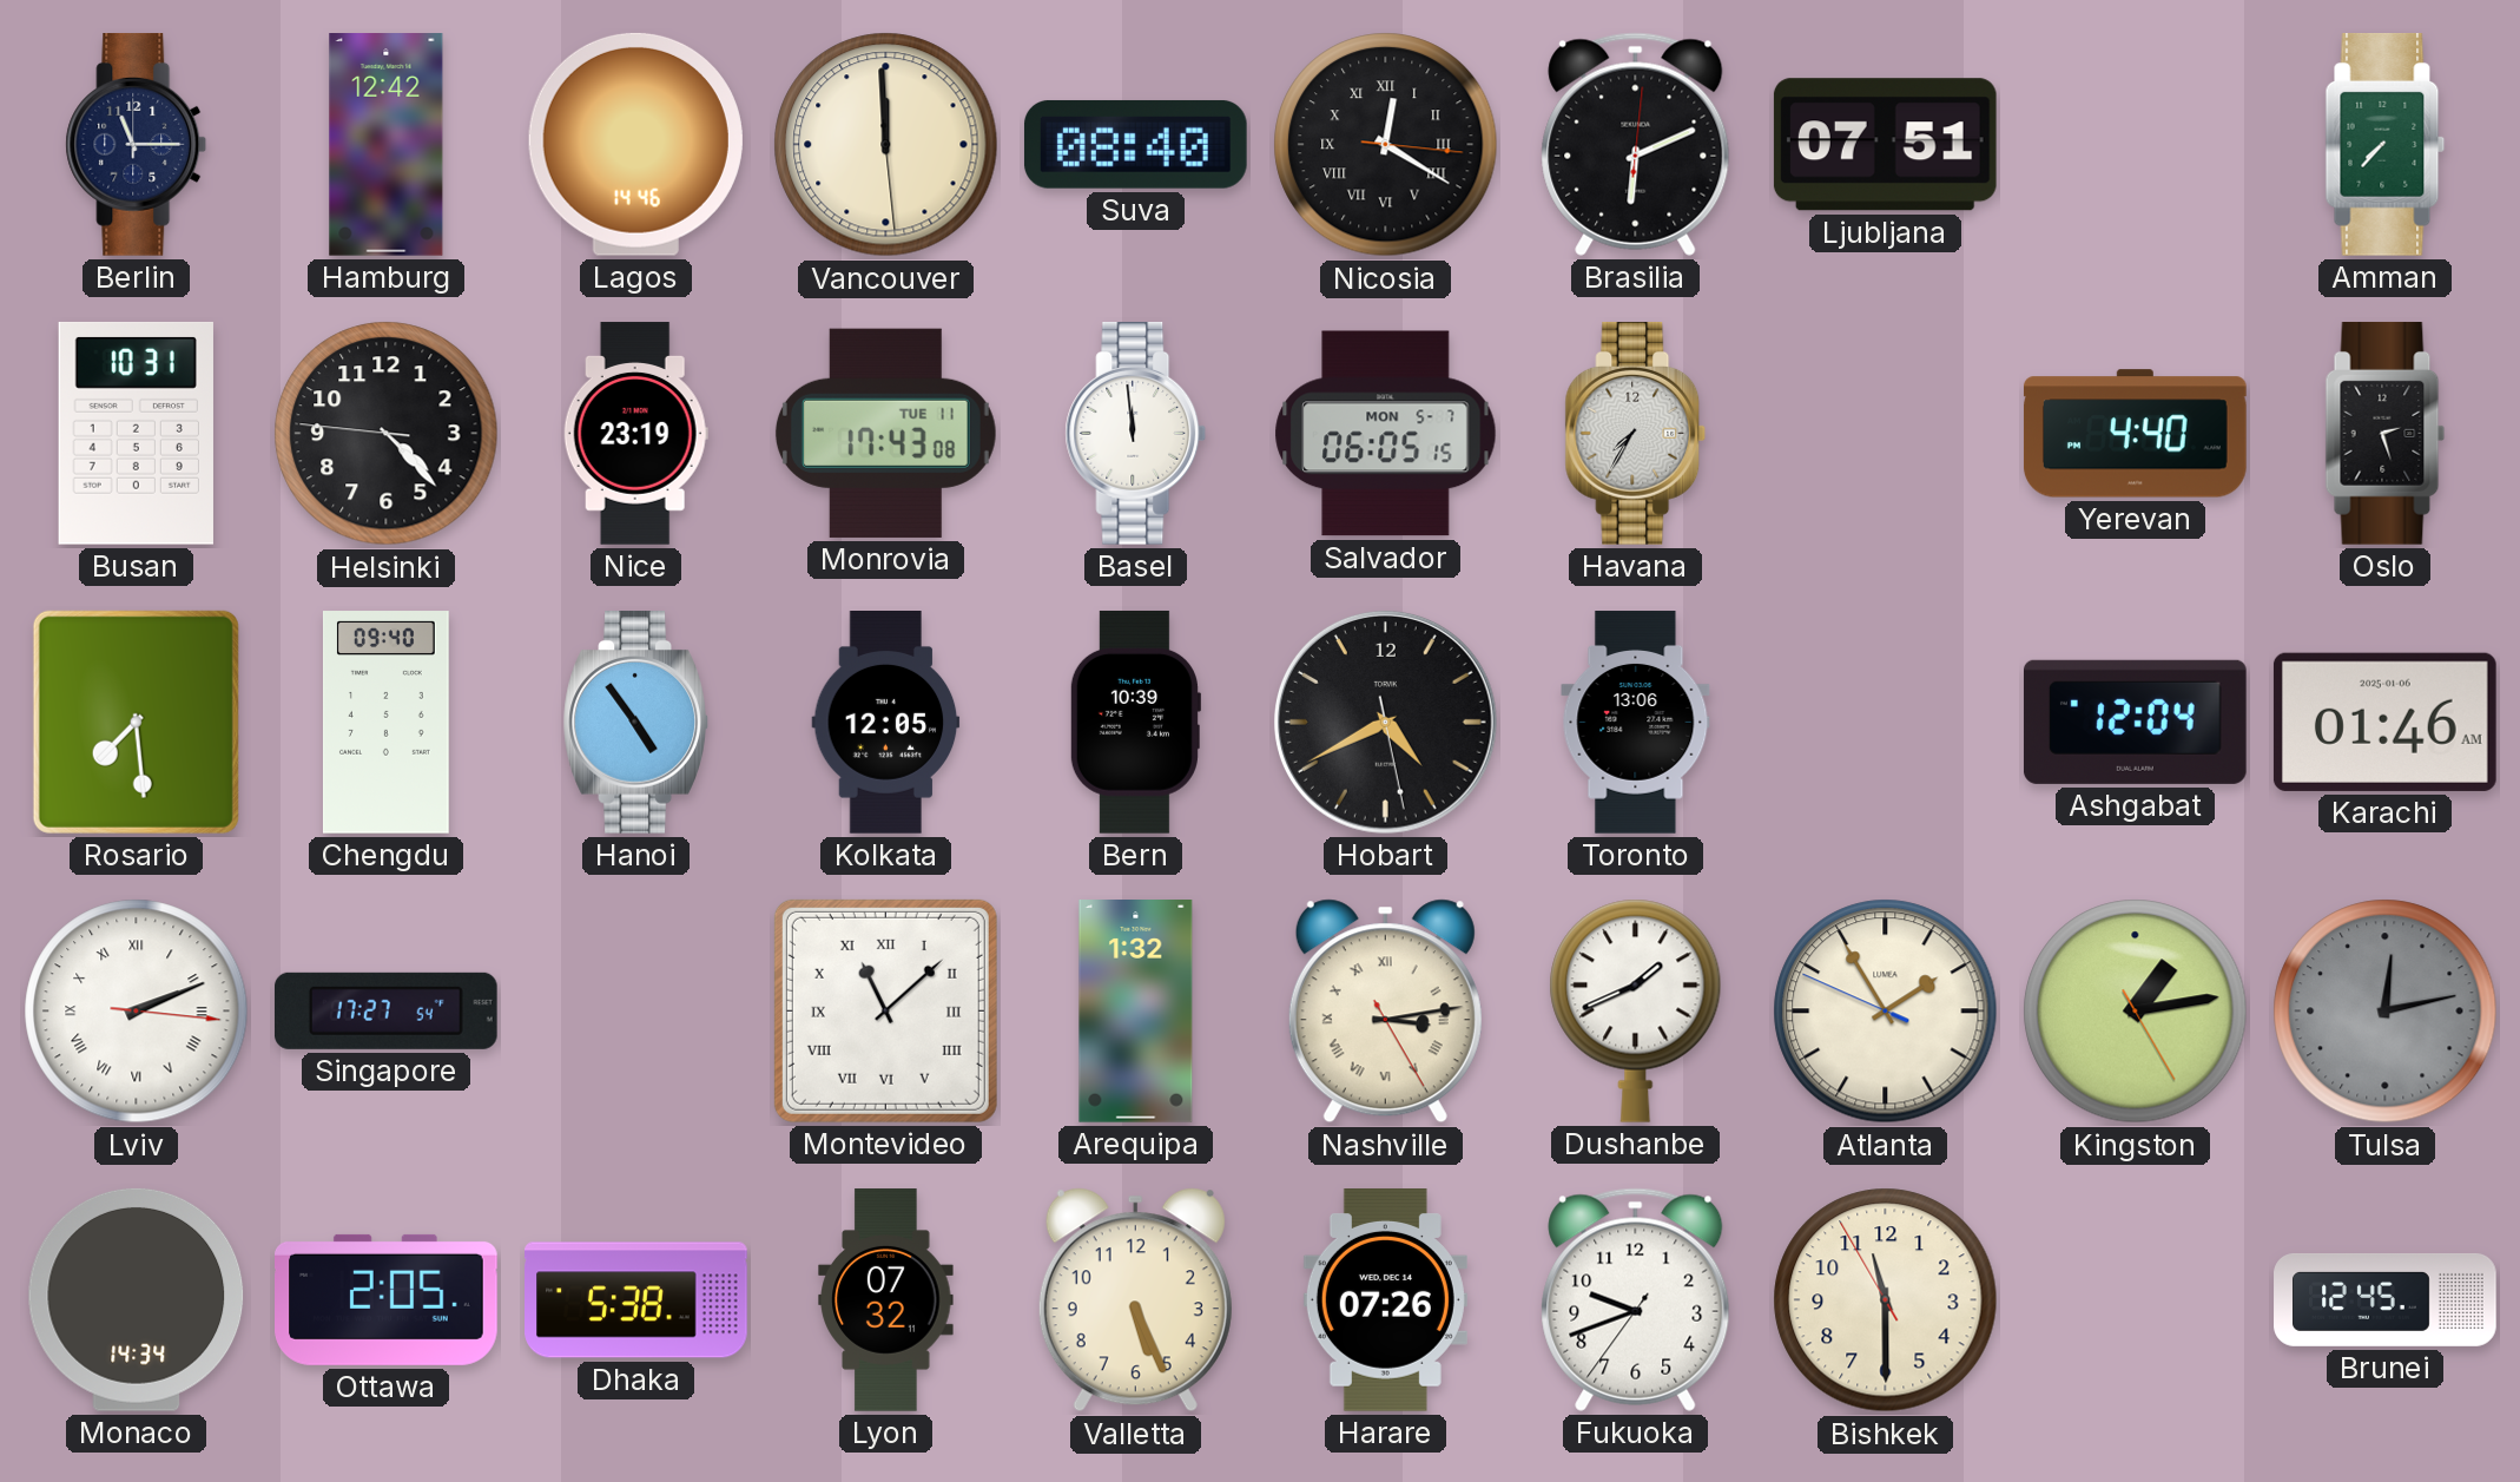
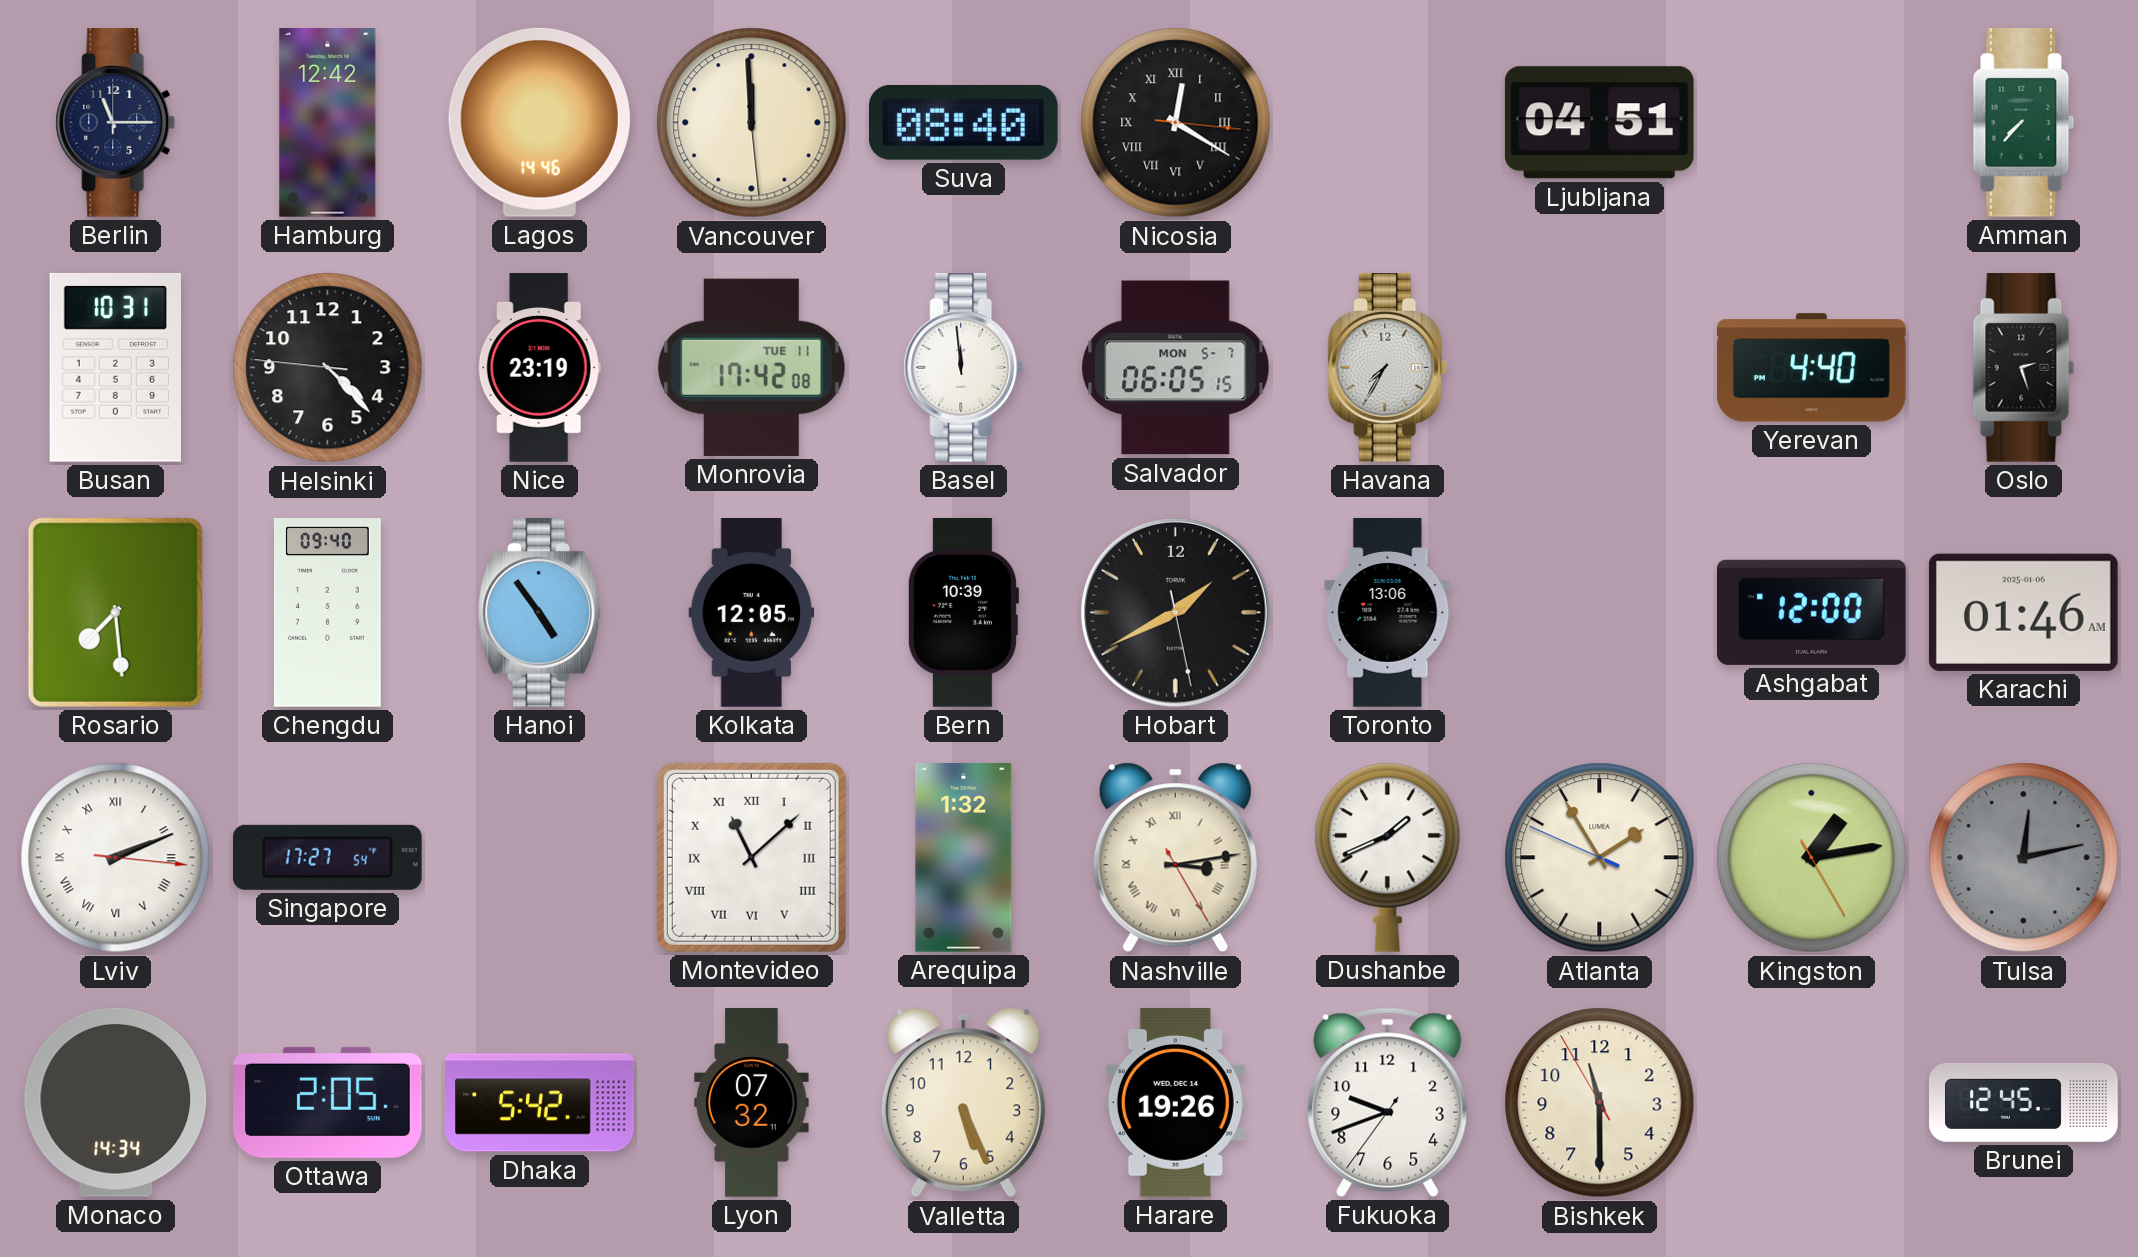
Brasilia: 6:11 -> none
Ljubljana: 07:51 -> 04:51
Monrovia: 17:43 -> 17:42
Hobart: 4:40 -> 1:40
Ashgabat: 12:04 -> 12:00
Dhaka: 5:38 -> 5:42
Harare: 07:26 -> 19:26
